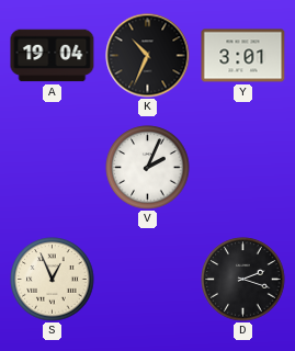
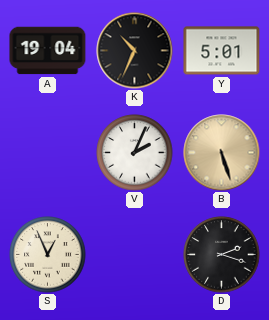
Y: 3:01 -> 5:01
B: none -> 5:27
